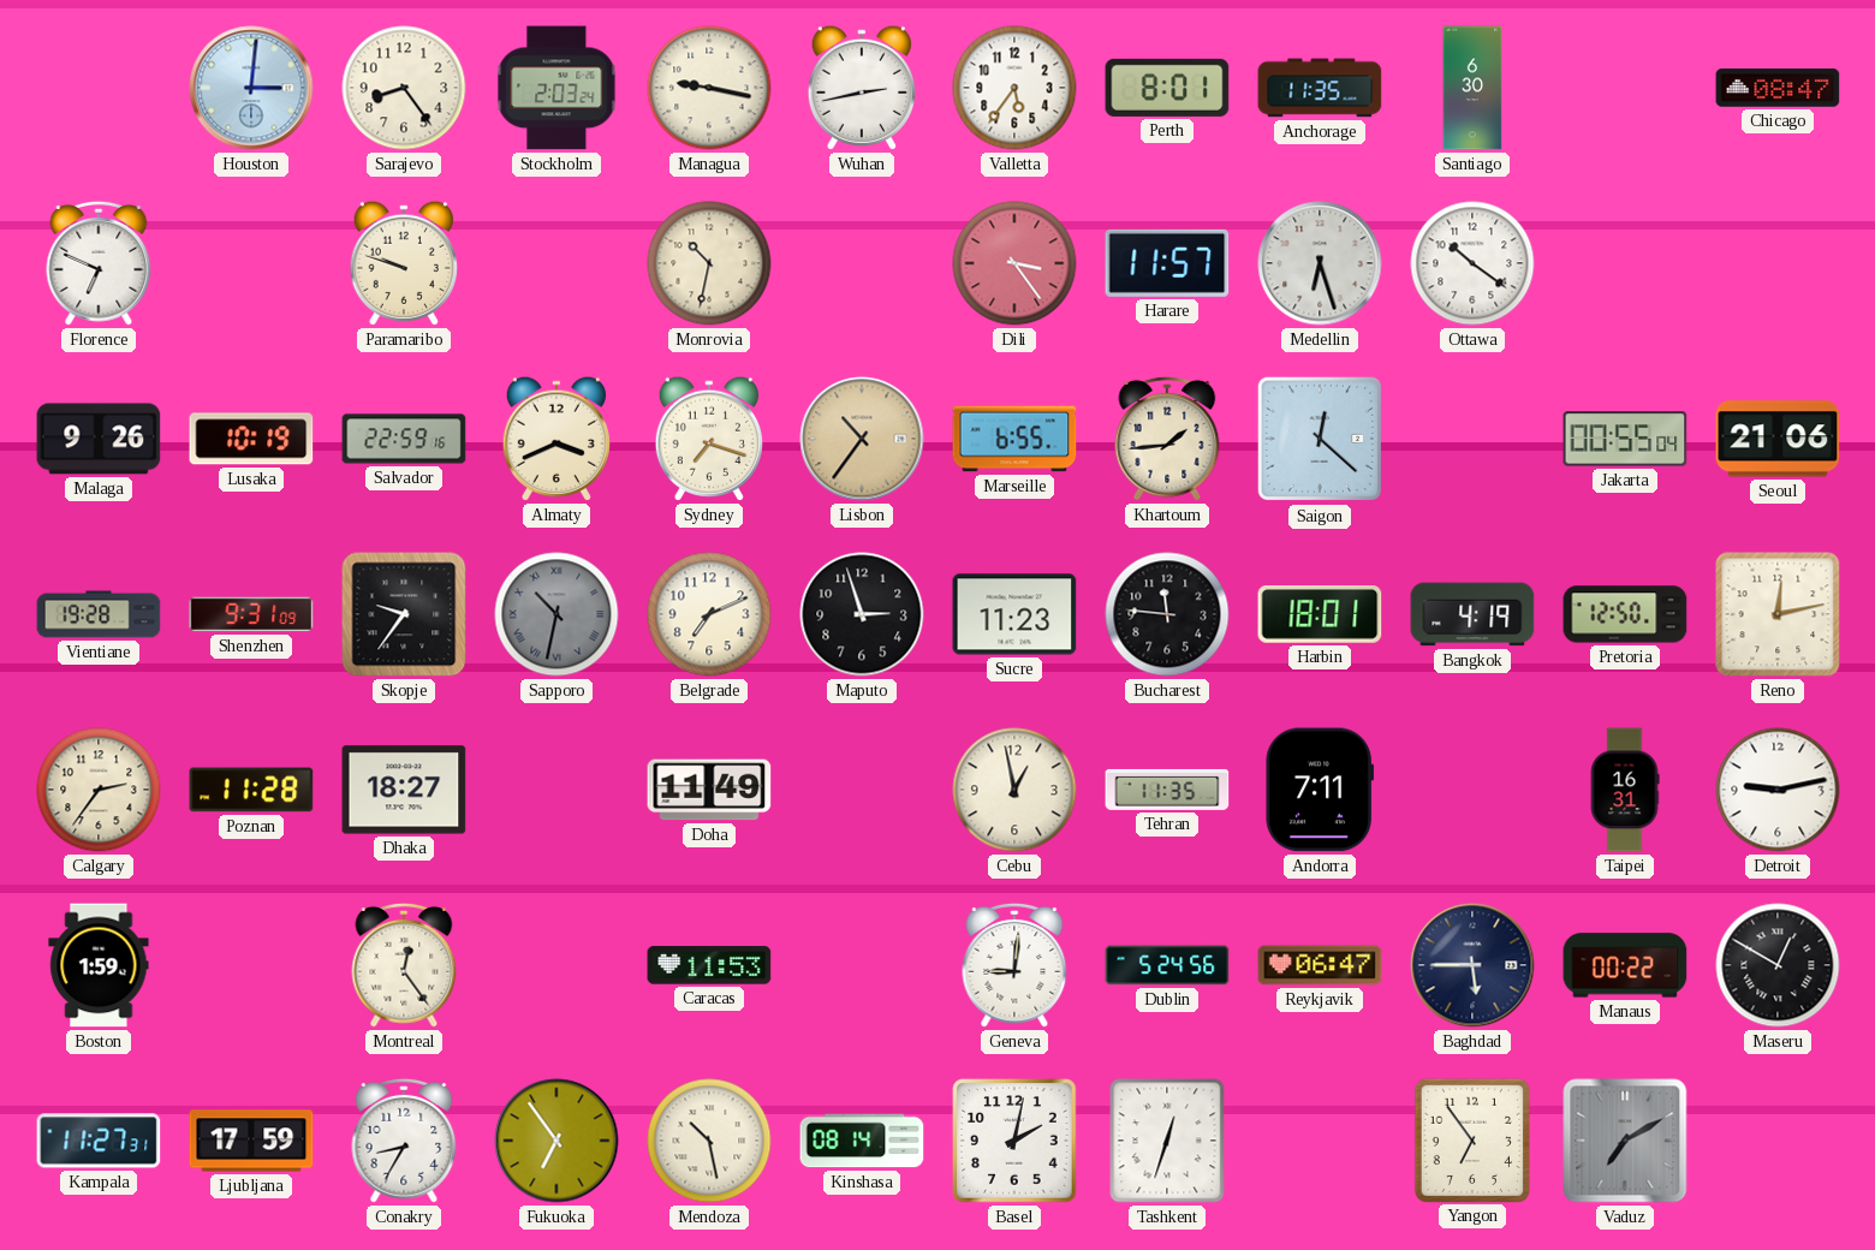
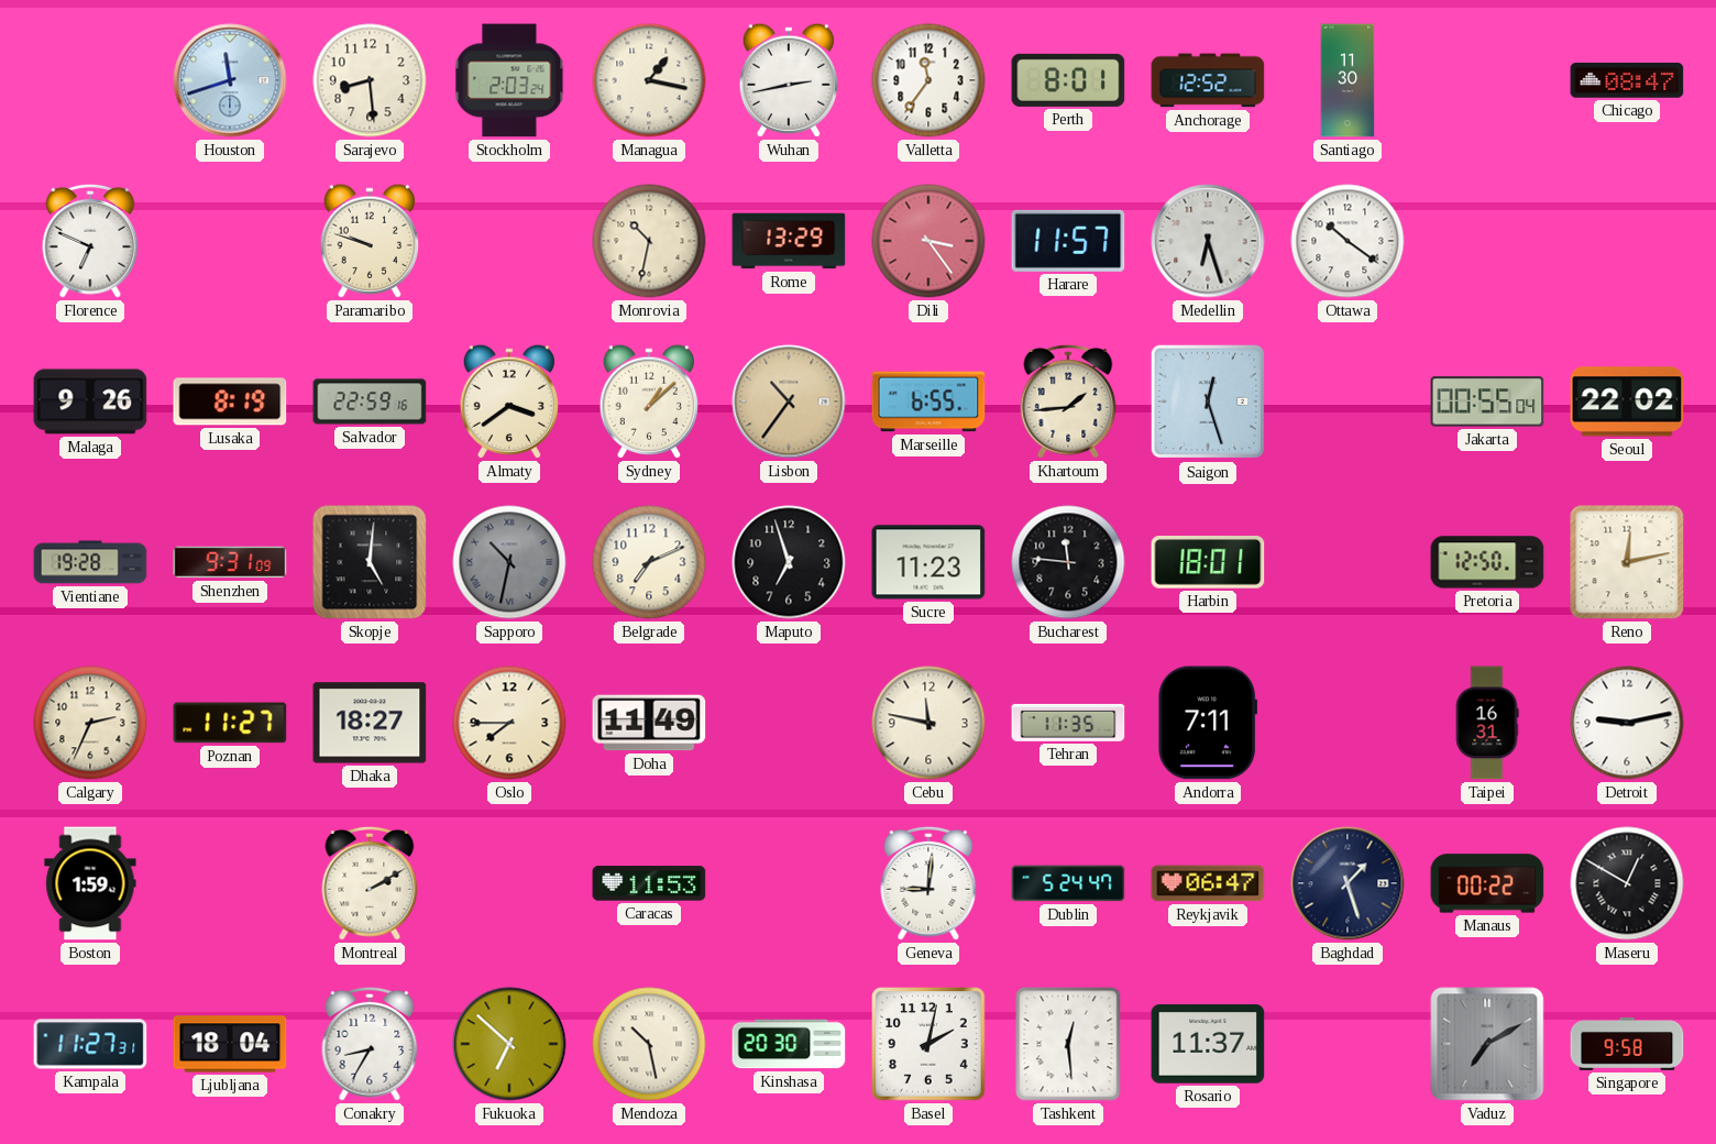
Houston: 3:01 -> 11:42
Sarajevo: 8:24 -> 8:29
Managua: 9:17 -> 1:17
Valletta: 5:36 -> 11:36
Anchorage: 11:35 -> 12:52
Santiago: 6:30 -> 11:30
Rome: none -> 13:29
Lusaka: 10:19 -> 8:19
Almaty: 3:41 -> 3:39
Sydney: 7:18 -> 1:08
Saigon: 12:22 -> 12:27
Seoul: 21:06 -> 22:02
Skopje: 9:36 -> 5:01
Maputo: 2:57 -> 6:57
Bangkok: 4:19 -> none
Calgary: 2:36 -> 2:34
Poznan: 11:28 -> 11:27
Oslo: none -> 7:45
Cebu: 12:58 -> 11:47
Montreal: 12:24 -> 2:10
Dublin: 5:24:56 -> 5:24:47
Baghdad: 5:45 -> 1:27
Ljubljana: 17:59 -> 18:04
Fukuoka: 6:54 -> 6:52
Kinshasa: 08:14 -> 20:30
Tashkent: 12:33 -> 12:29
Rosario: none -> 11:37
Yangon: 6:54 -> none
Singapore: none -> 9:58
